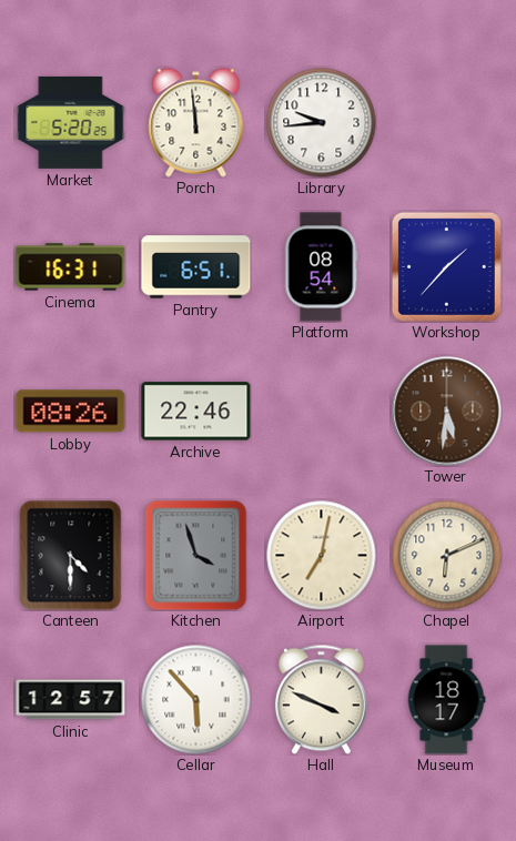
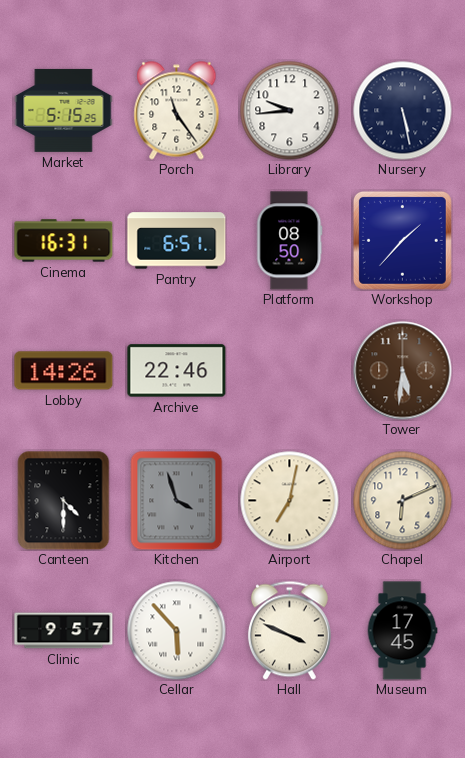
Market: 5:20 -> 5:15
Porch: 11:59 -> 11:24
Nursery: none -> 5:28
Platform: 08:54 -> 08:50
Lobby: 08:26 -> 14:26
Clinic: 12:57 -> 9:57
Museum: 18:17 -> 17:45
